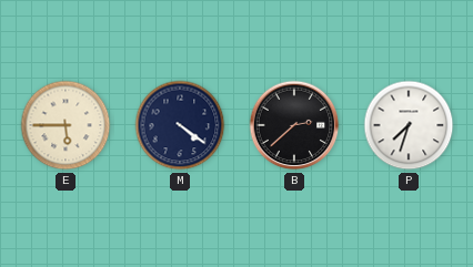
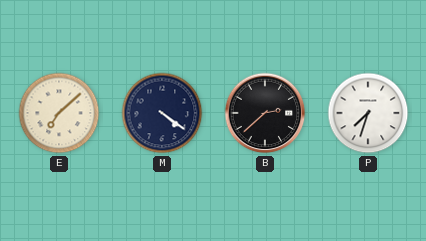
E: 5:45 -> 7:08
